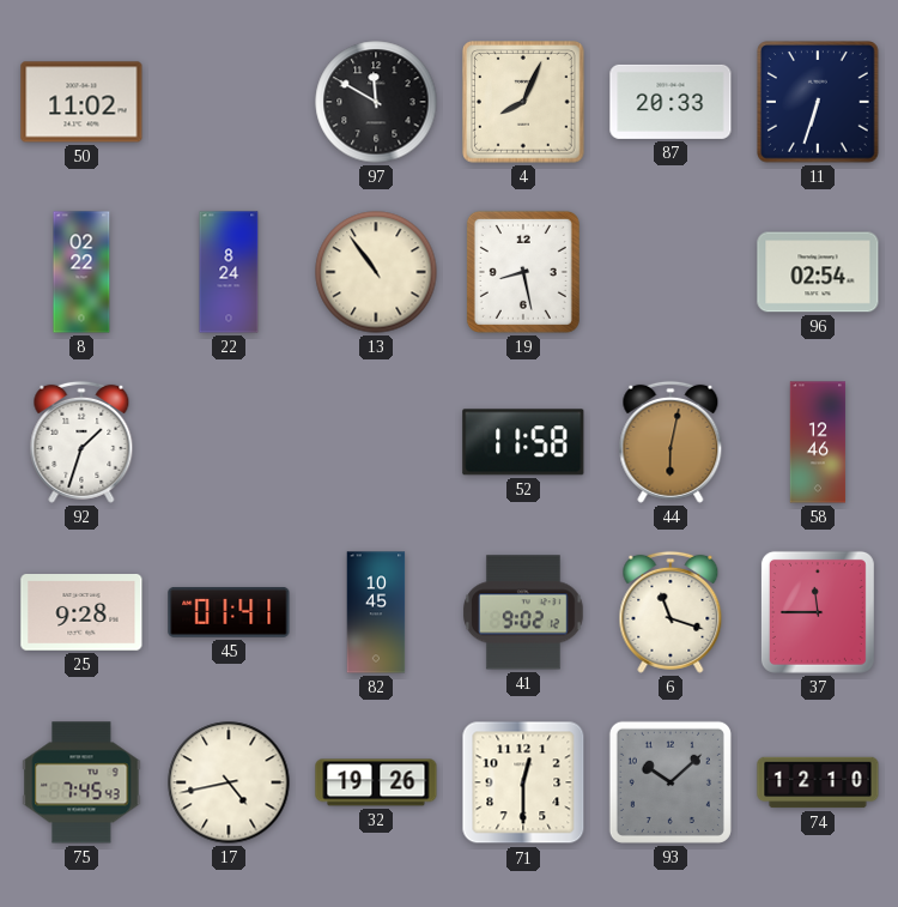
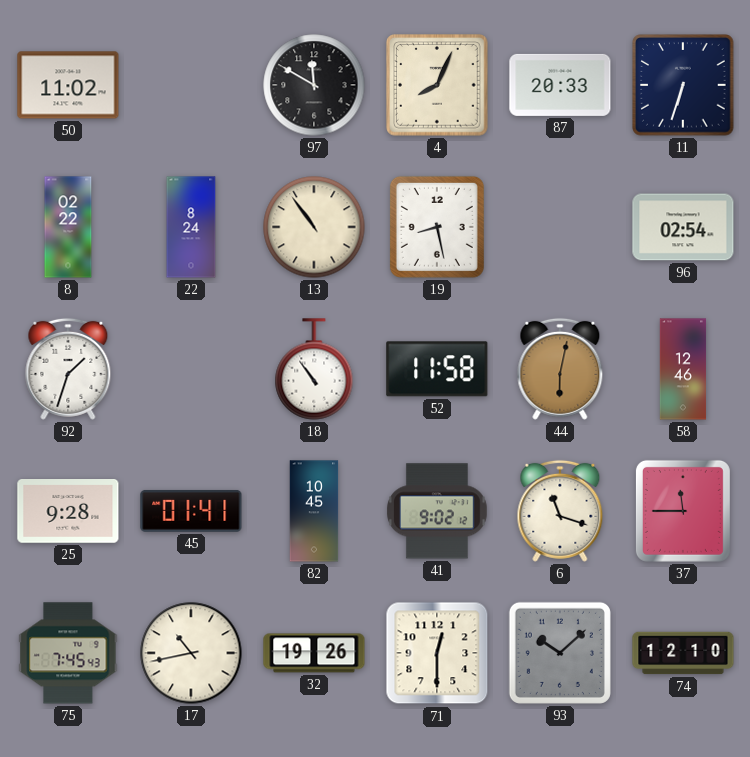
18: none -> 10:54
17: 4:43 -> 10:43
